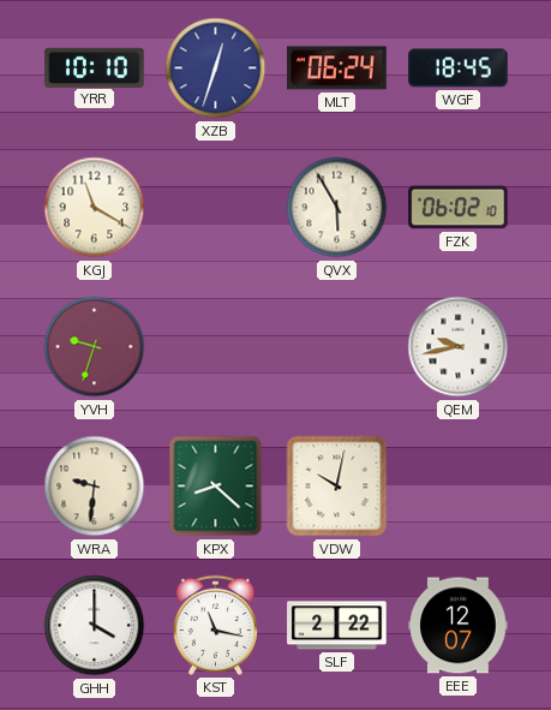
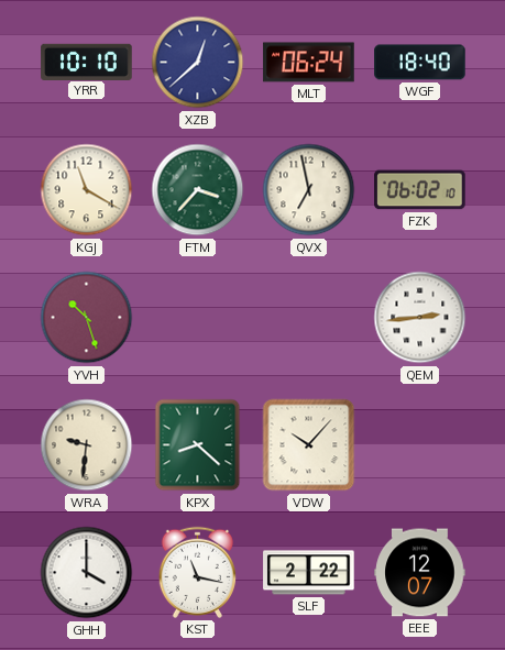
XZB: 12:33 -> 12:38
WGF: 18:45 -> 18:40
FTM: none -> 3:37
QVX: 5:55 -> 6:58
YVH: 9:33 -> 10:27
QEM: 9:43 -> 2:44
VDW: 10:02 -> 10:07
